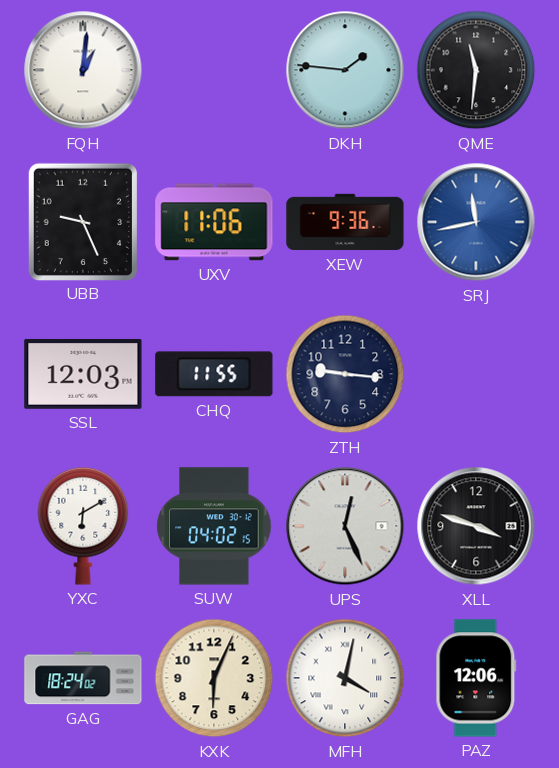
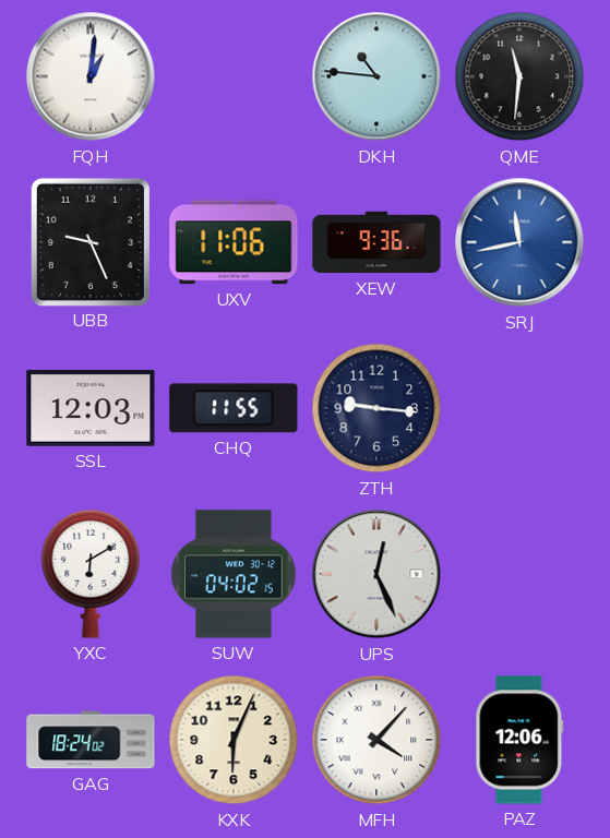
DKH: 1:46 -> 10:46
XLL: 3:48 -> none
MFH: 4:02 -> 4:07
